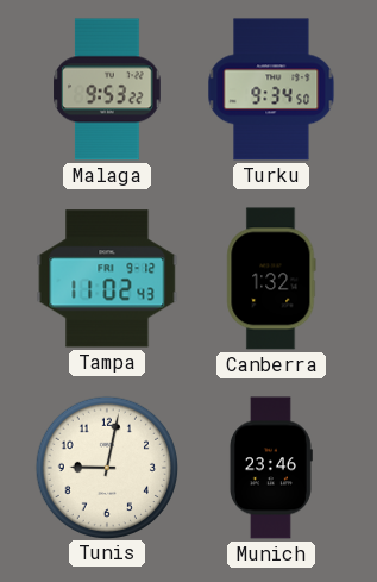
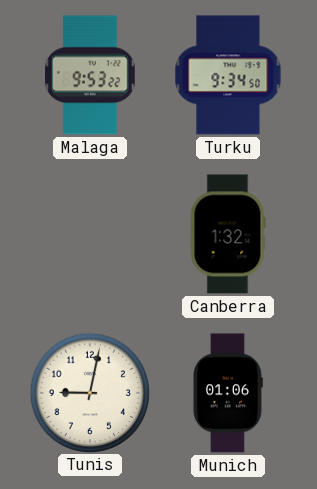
Tampa: 11:02 -> none
Munich: 23:46 -> 01:06
